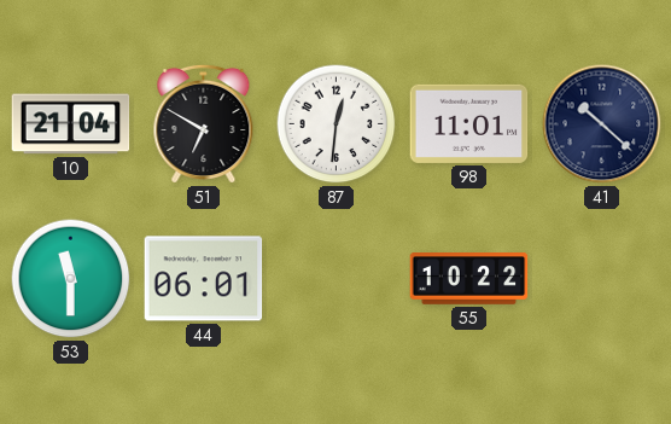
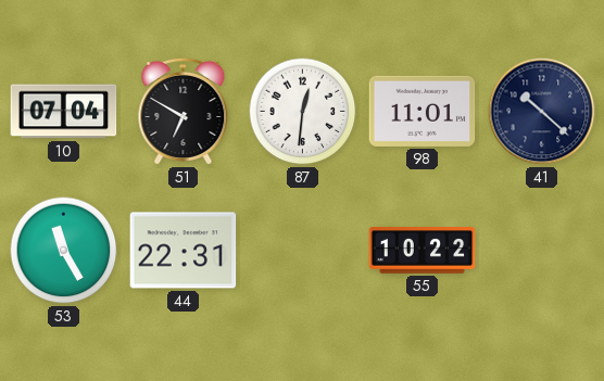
10: 21:04 -> 07:04
53: 11:30 -> 11:25
44: 06:01 -> 22:31
